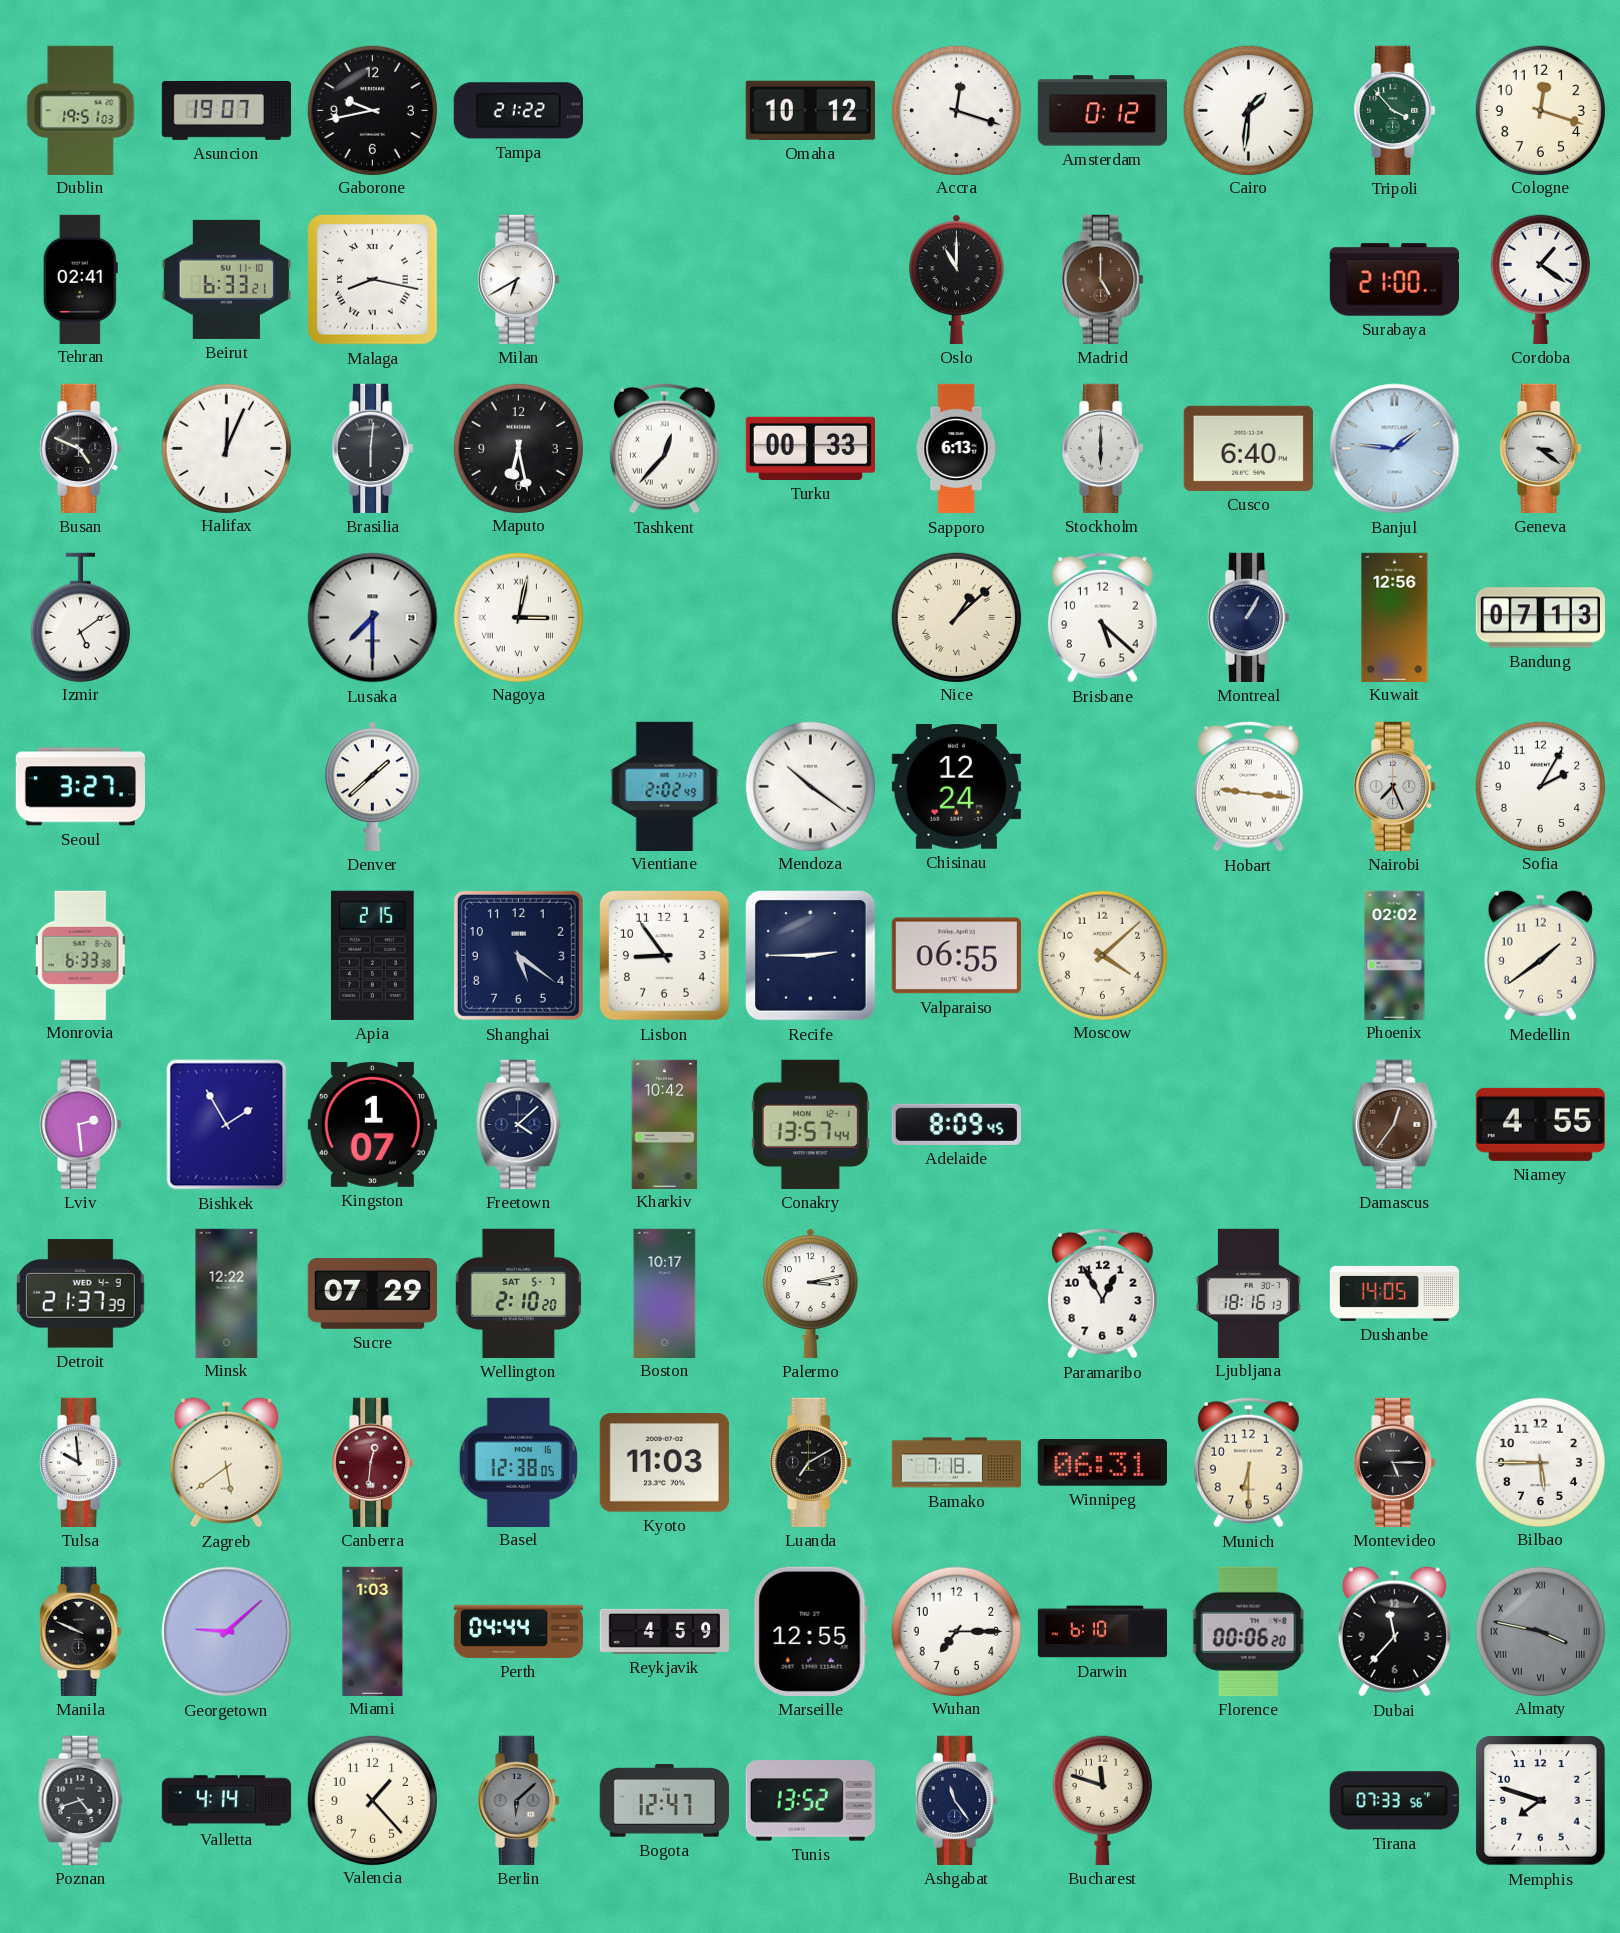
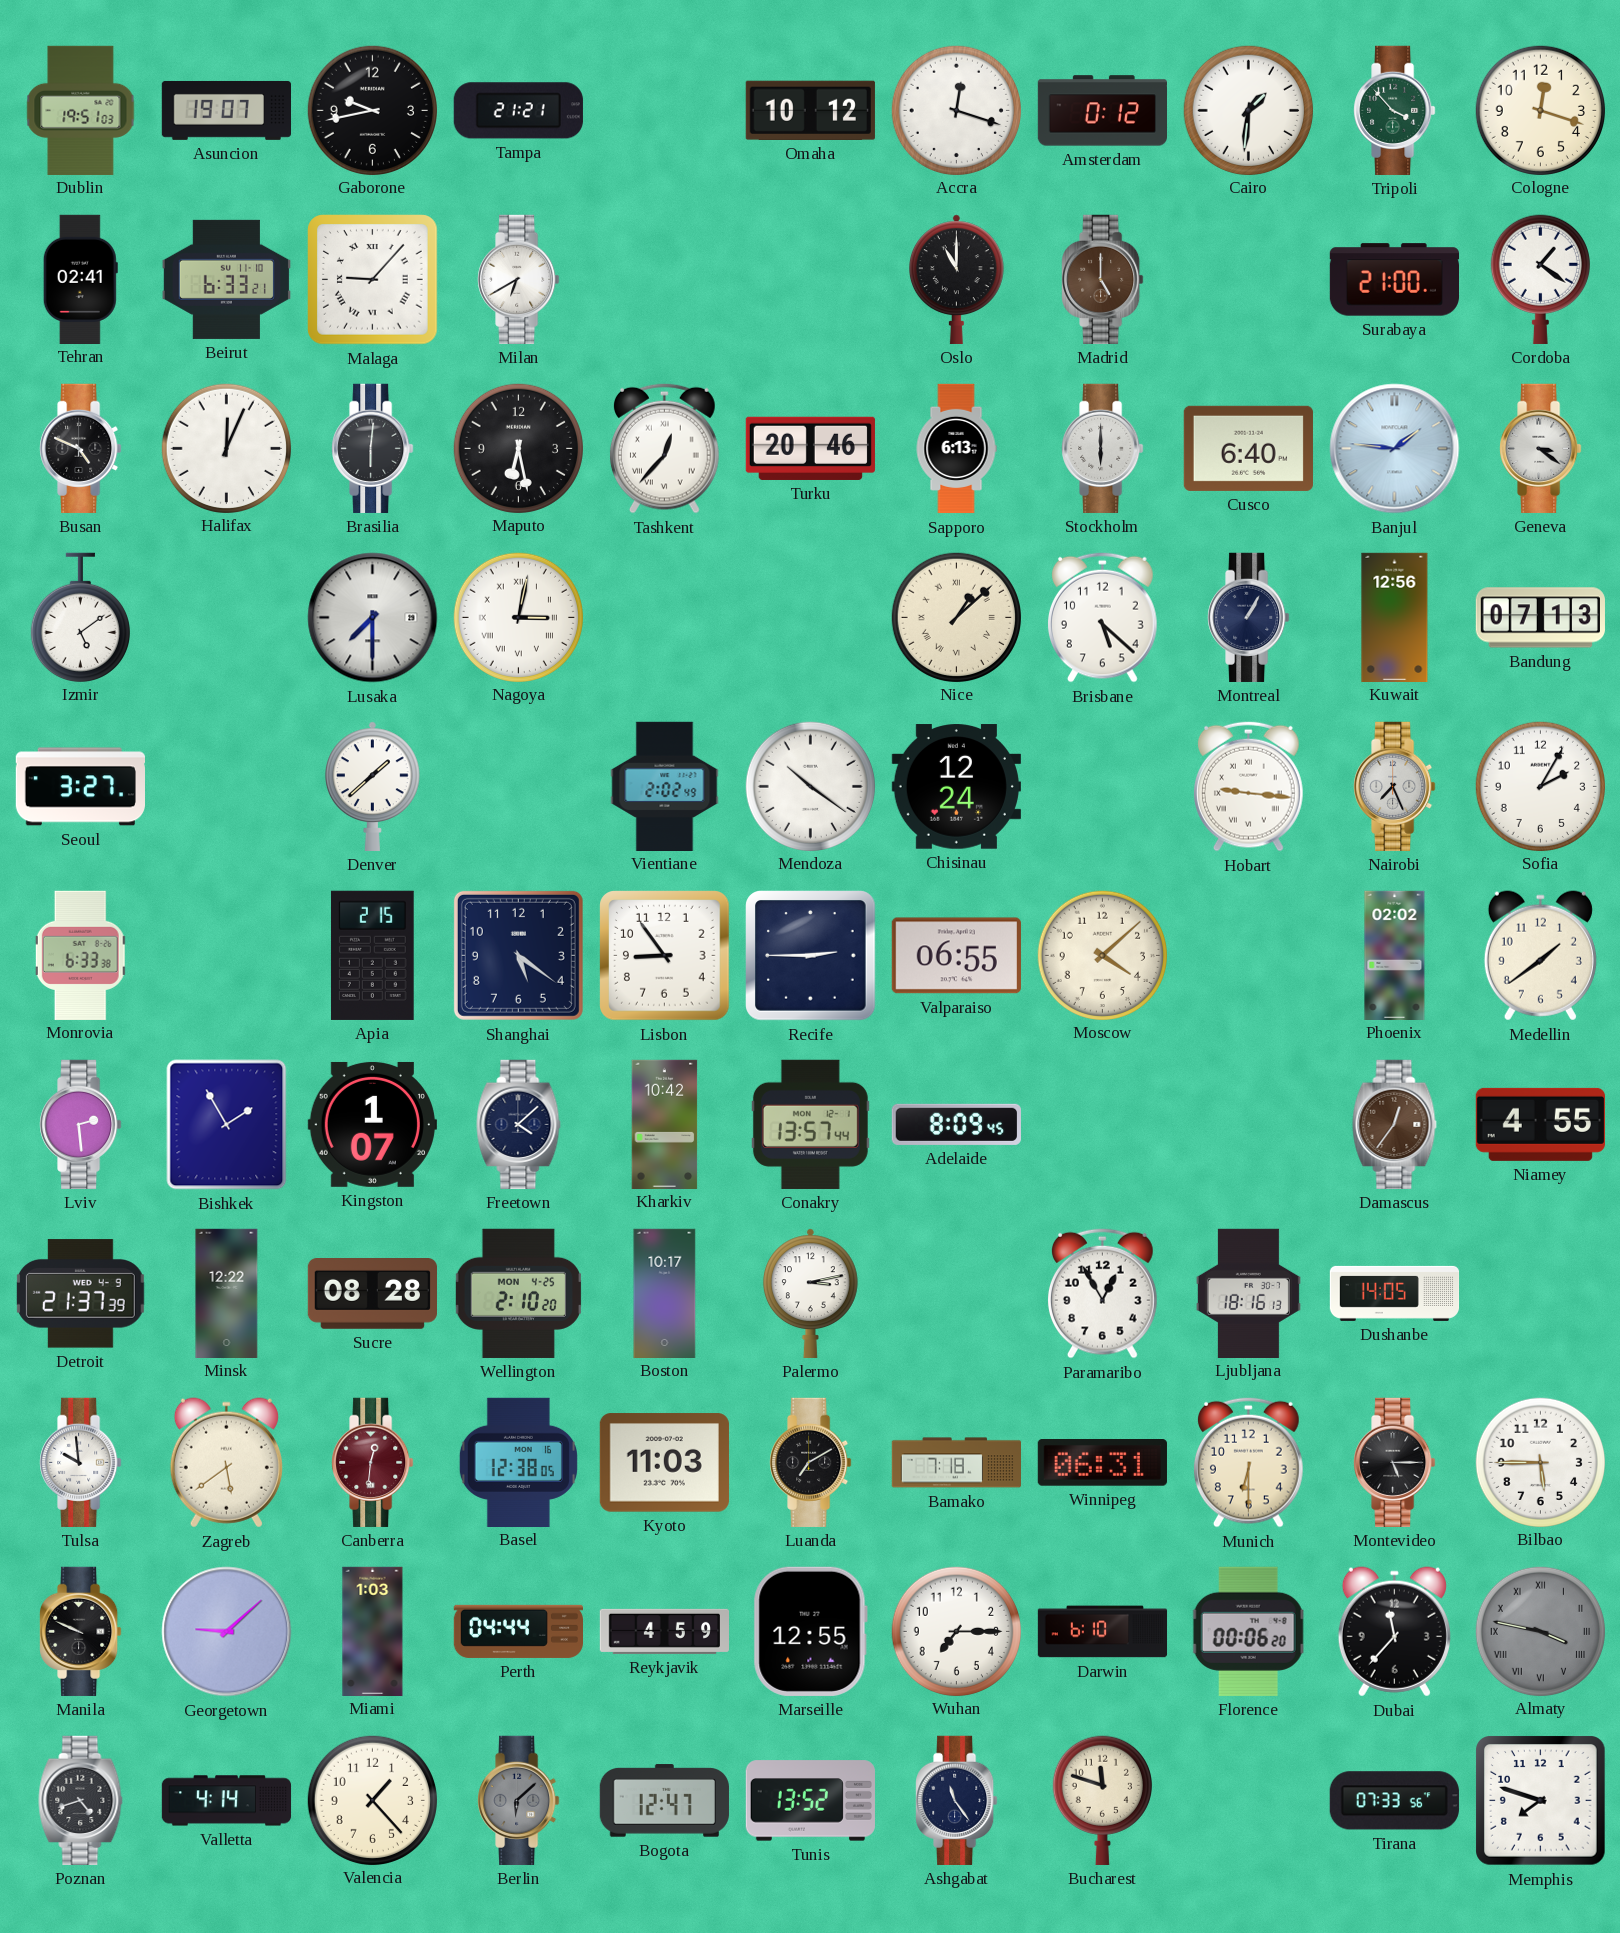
Tampa: 21:22 -> 21:21
Malaga: 8:17 -> 9:07
Turku: 00:33 -> 20:46
Sucre: 07:29 -> 08:28
Wellington date: SAT 5-7 -> MON 4-25
